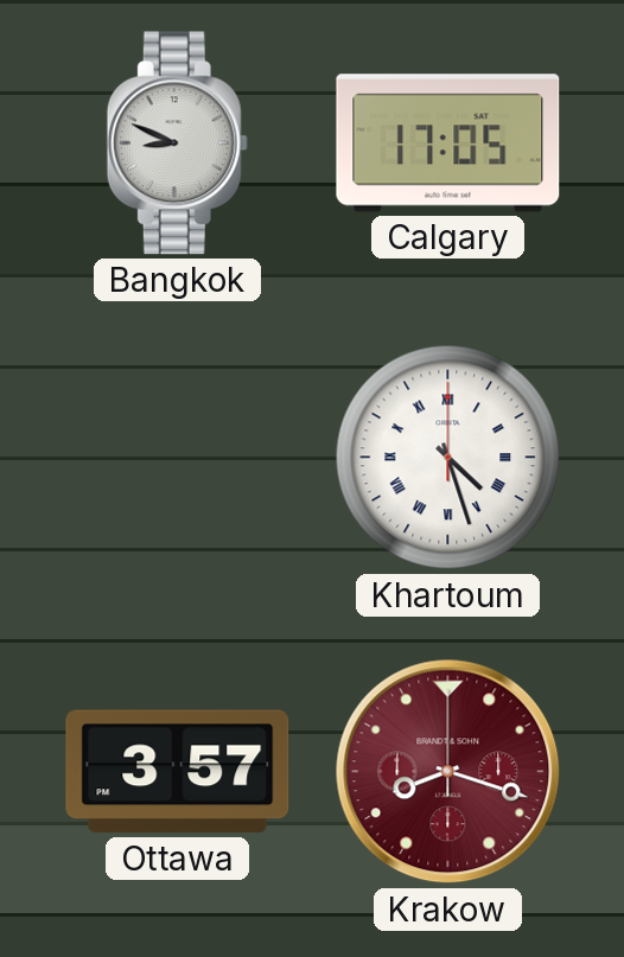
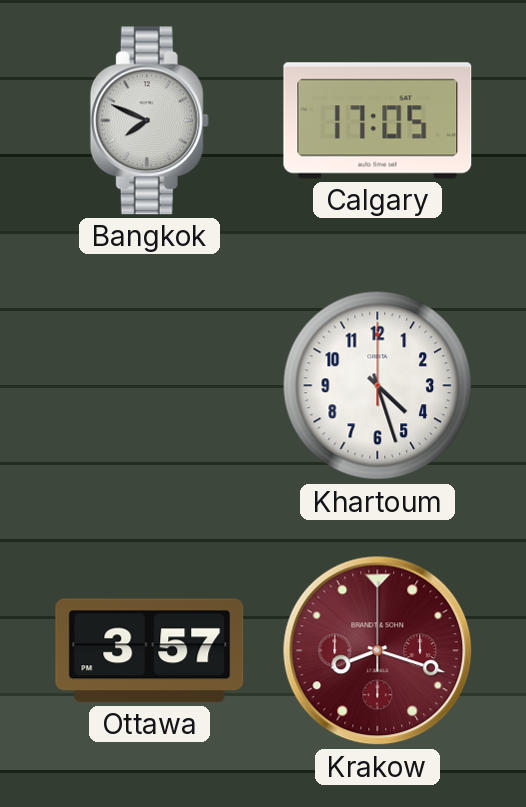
Bangkok: 8:49 -> 7:49
Khartoum numerals: Roman -> Arabic
